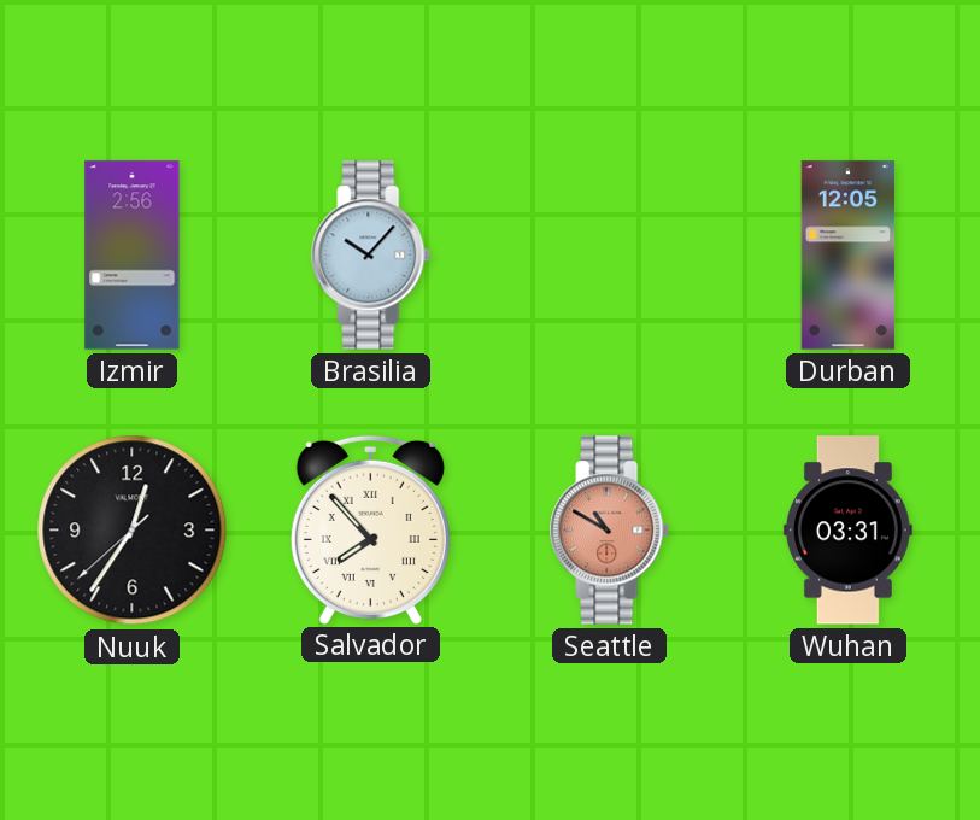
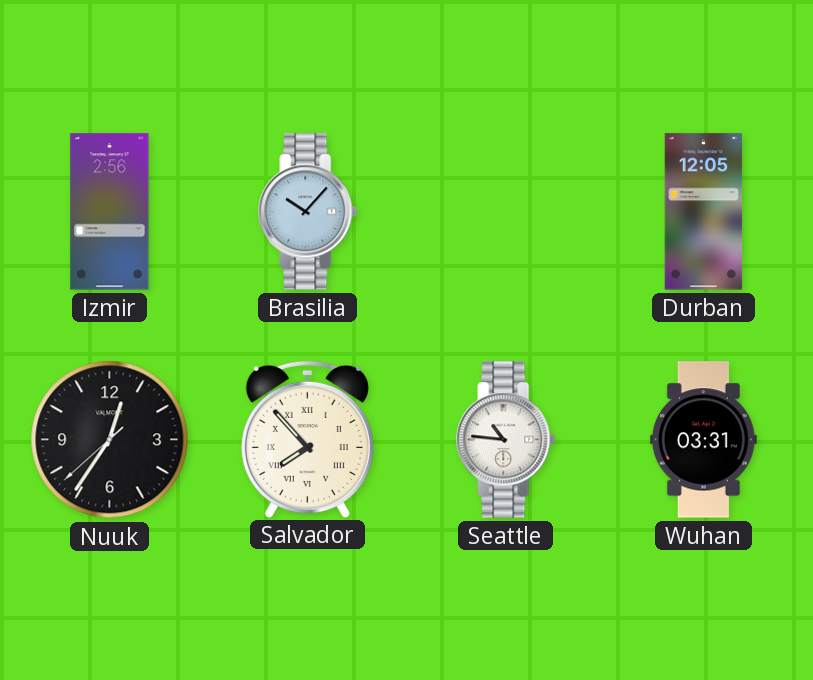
Seattle: 10:50 -> 10:46
Seattle dial: salmon -> white
